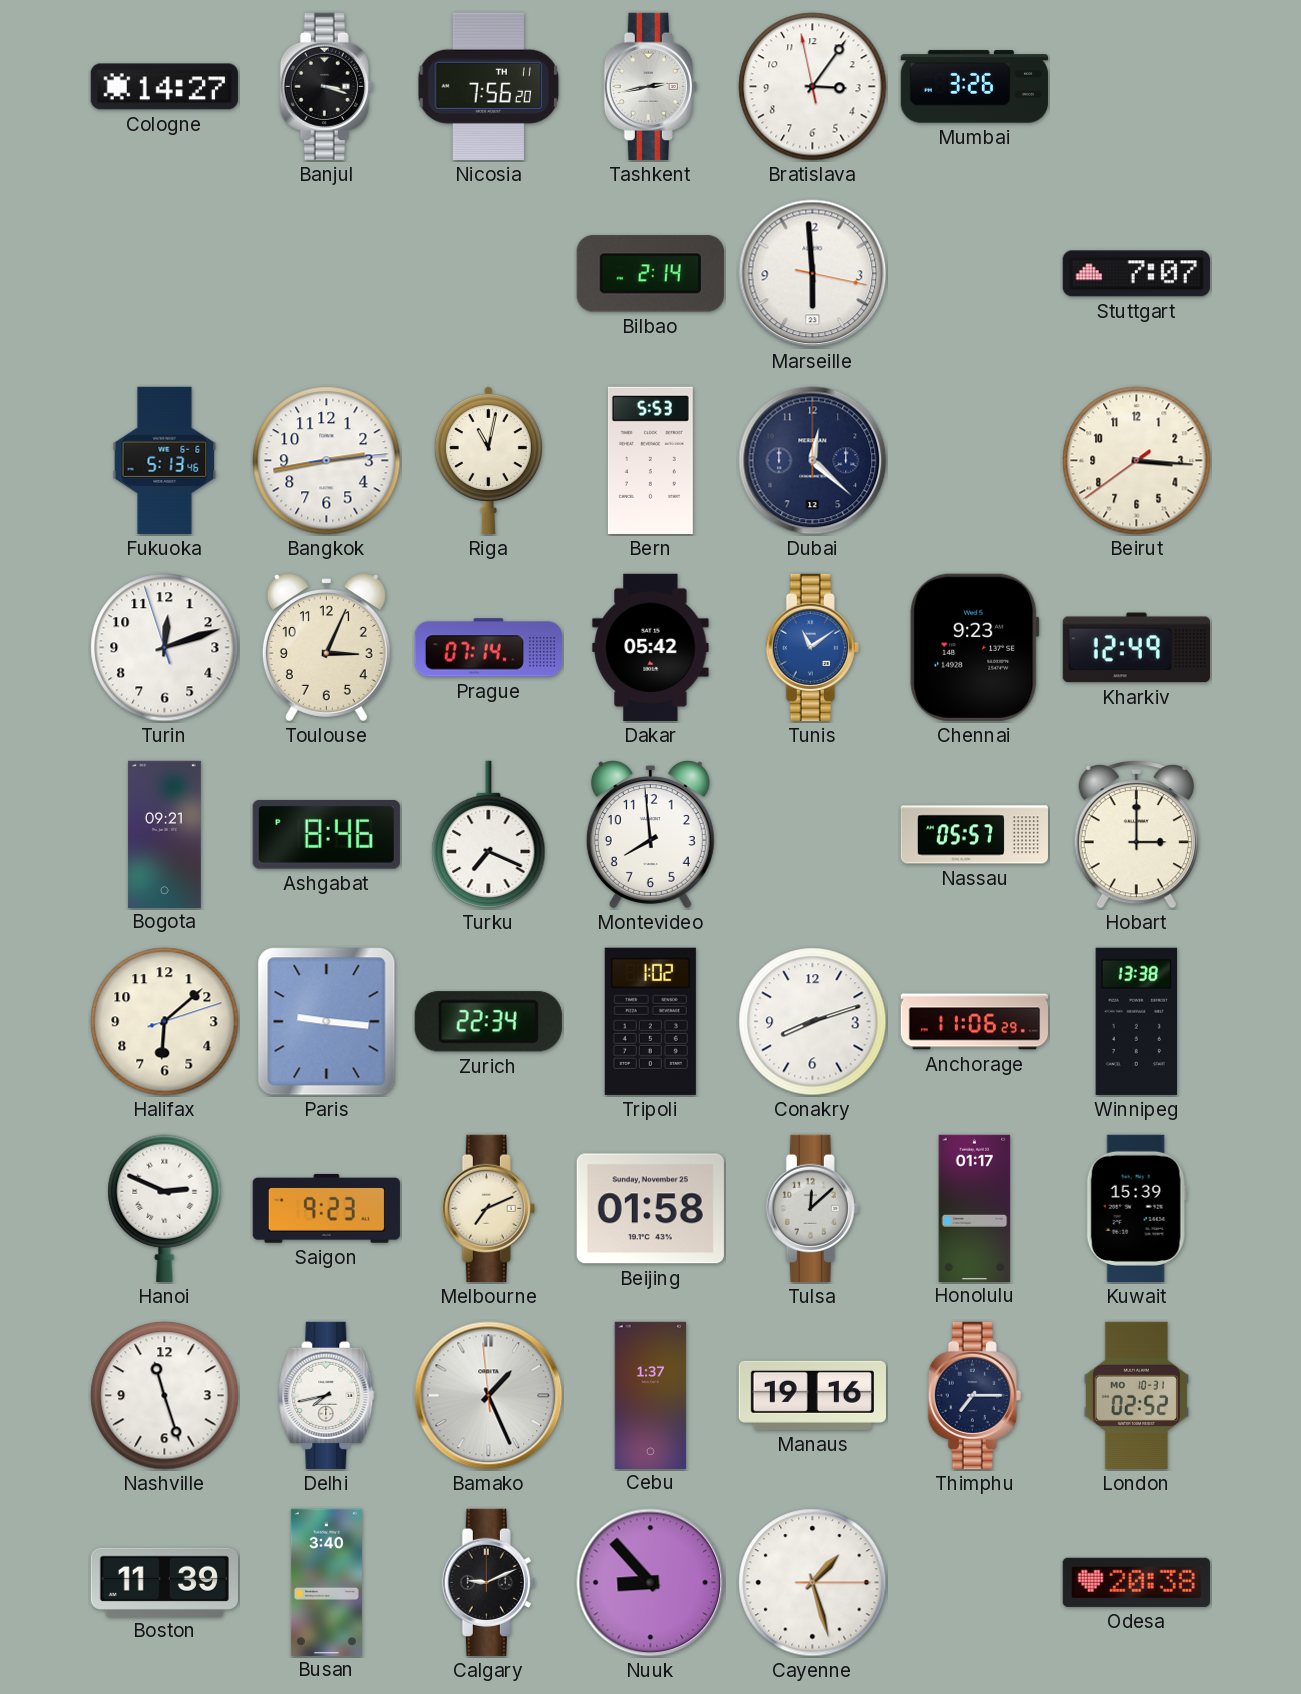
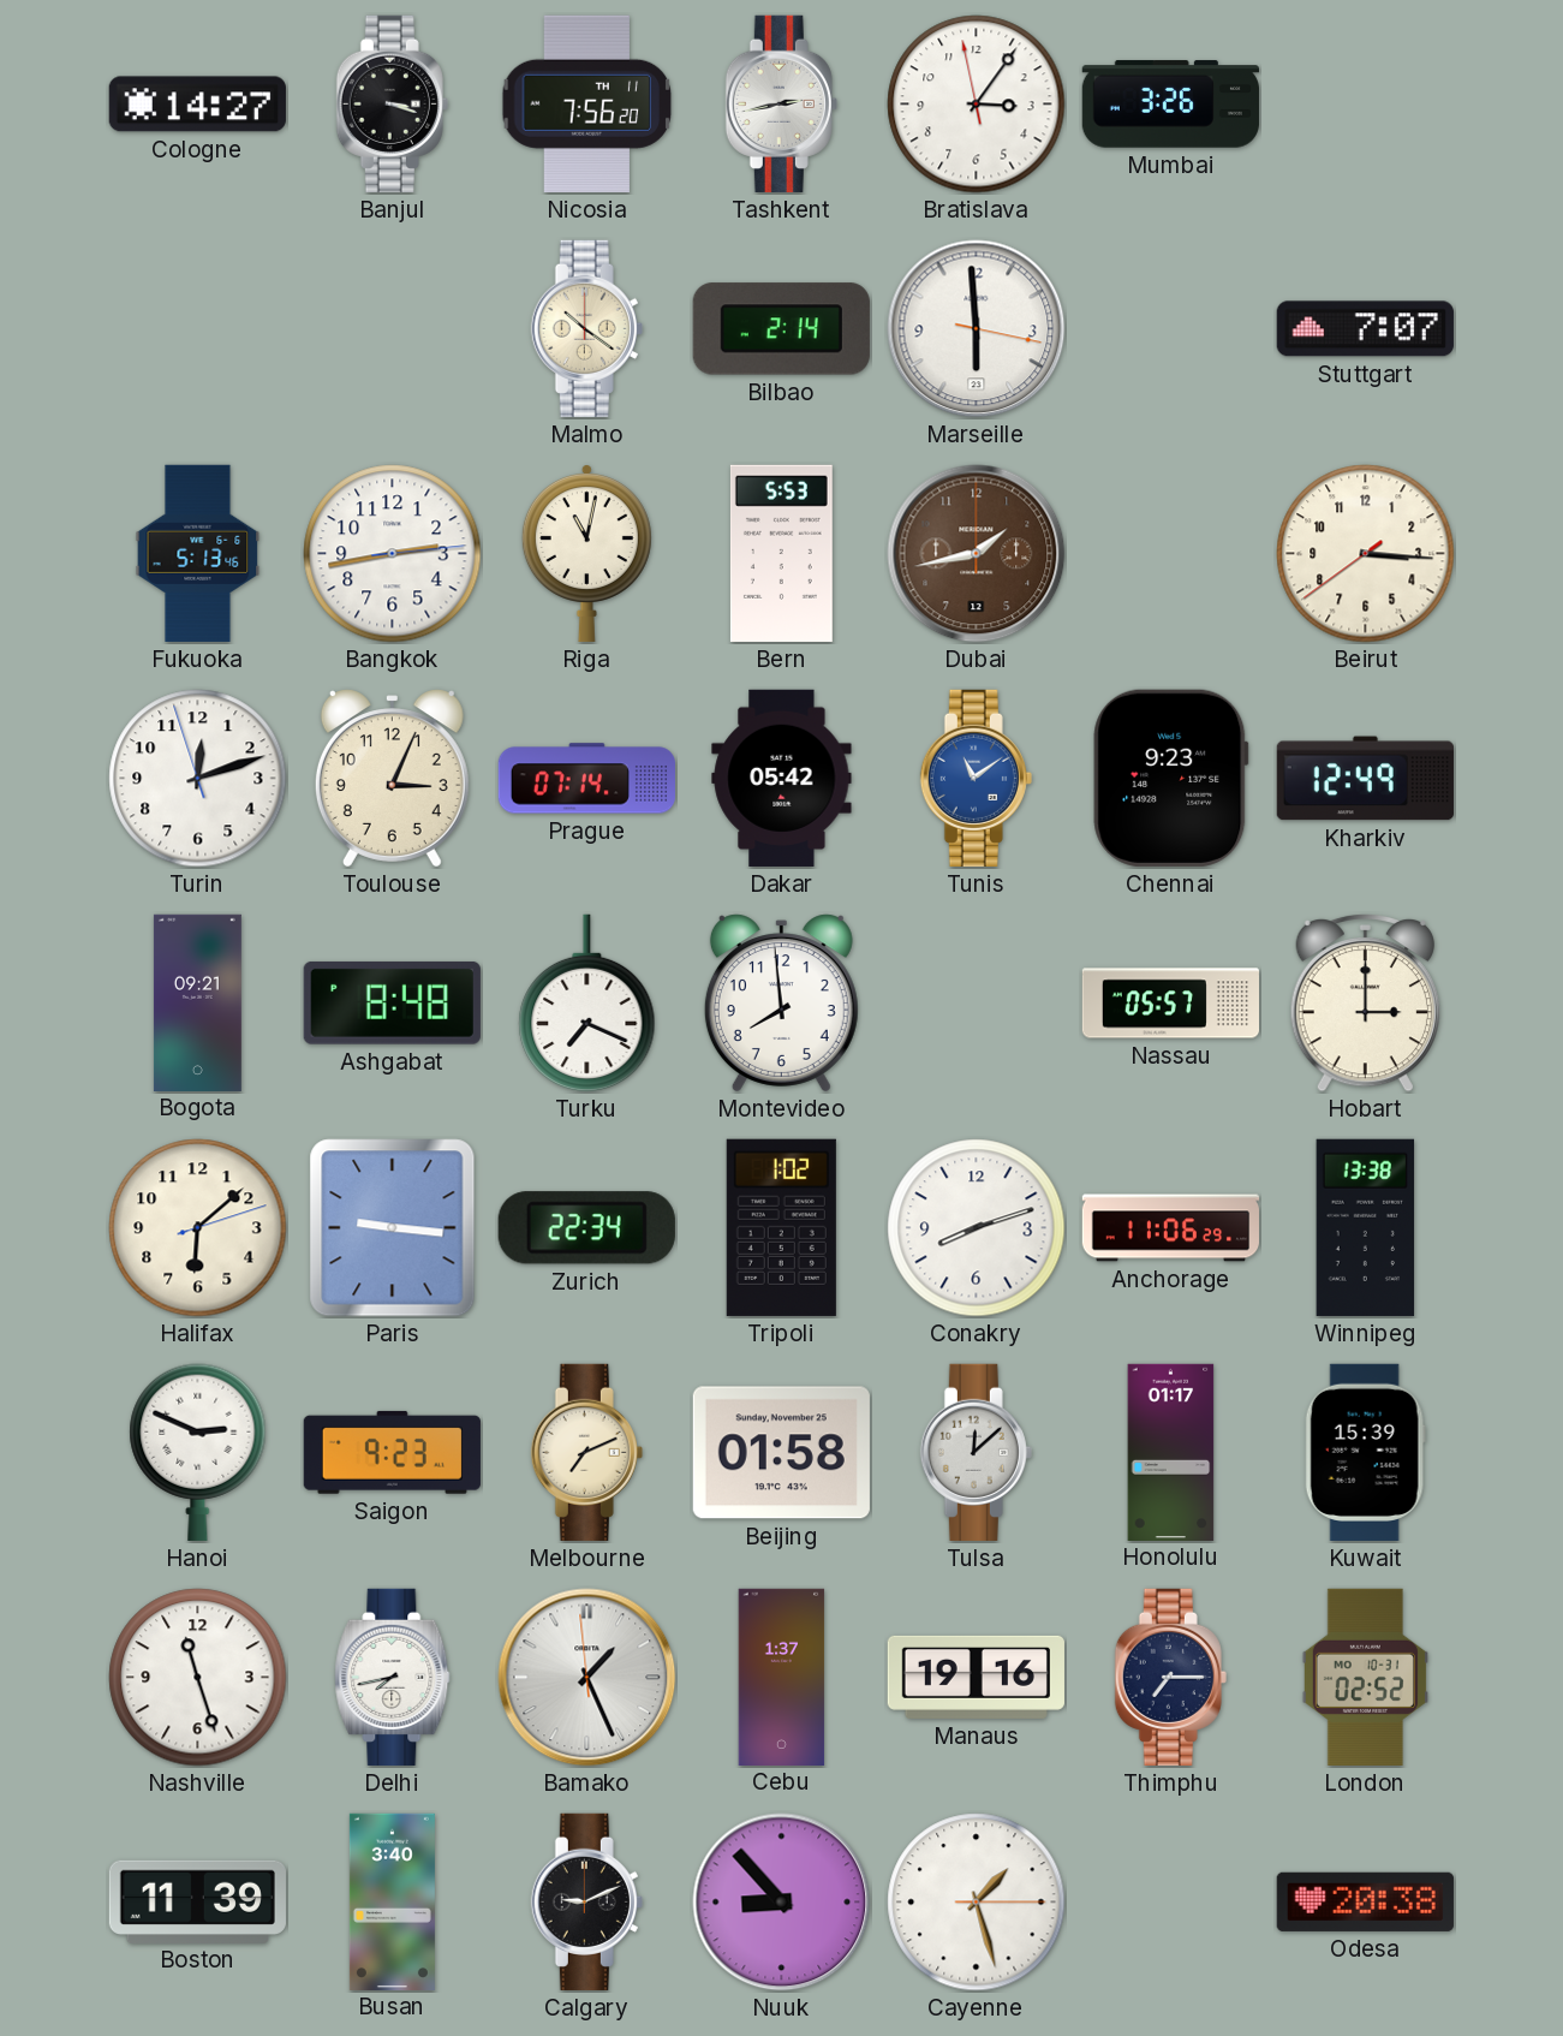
Malmo: none -> 10:21
Dubai: 12:22 -> 1:43
Dubai dial: navy -> brown
Ashgabat: 8:46 -> 8:48
